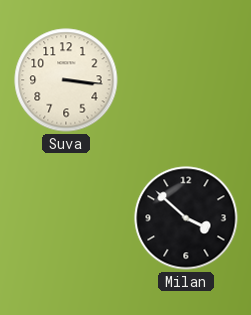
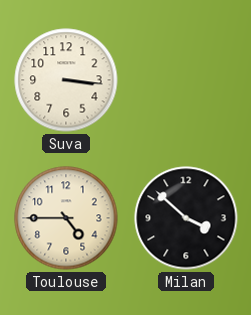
Toulouse: none -> 4:45
